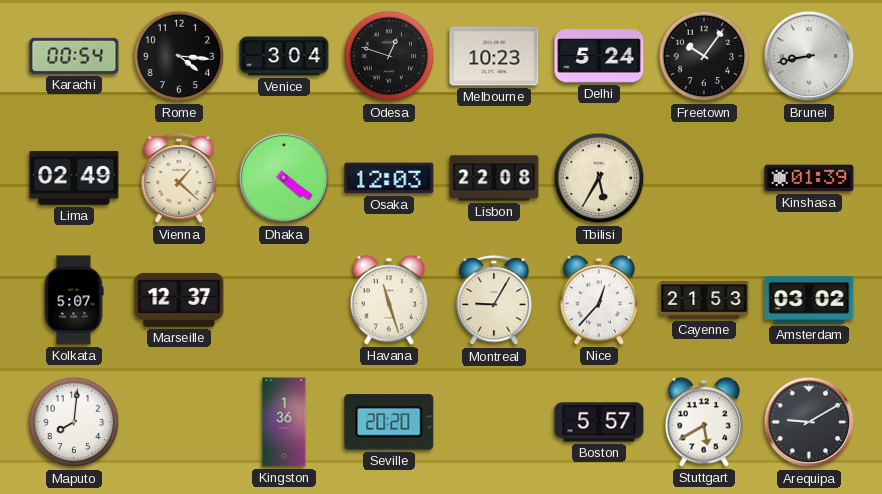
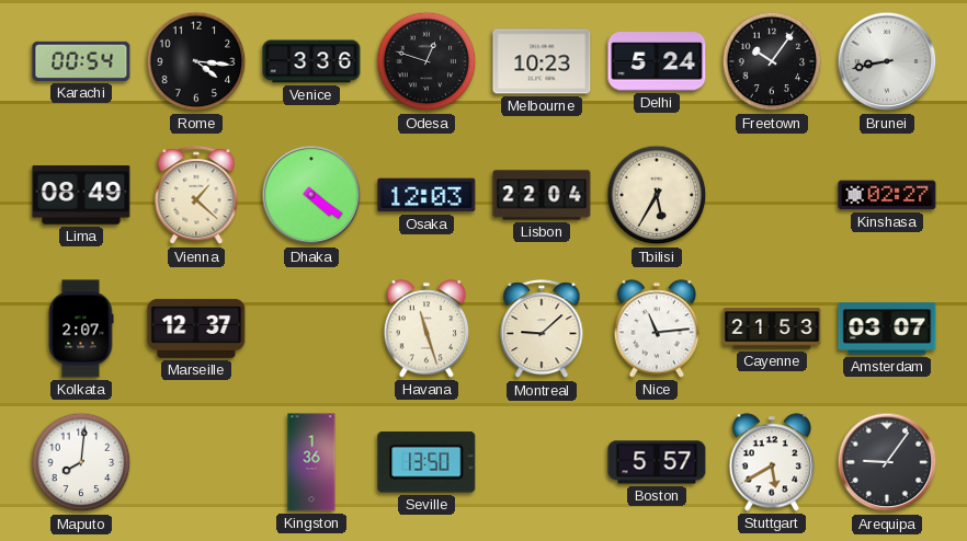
Venice: 3:04 -> 3:36
Lima: 02:49 -> 08:49
Lisbon: 22:08 -> 22:04
Kinshasa: 01:39 -> 02:27
Kolkata: 5:07 -> 2:07
Montreal: 9:05 -> 9:08
Nice: 12:37 -> 11:14
Amsterdam: 03:02 -> 03:07
Seville: 20:20 -> 13:50
Arequipa: 9:10 -> 9:06
